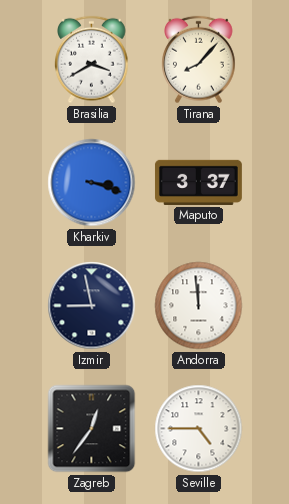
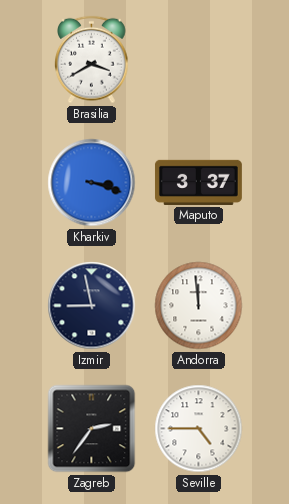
Tirana: 8:07 -> none
Zagreb: 12:36 -> 2:36
